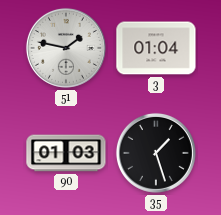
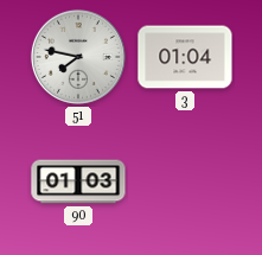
51: 1:47 -> 7:47
35: 1:27 -> none
